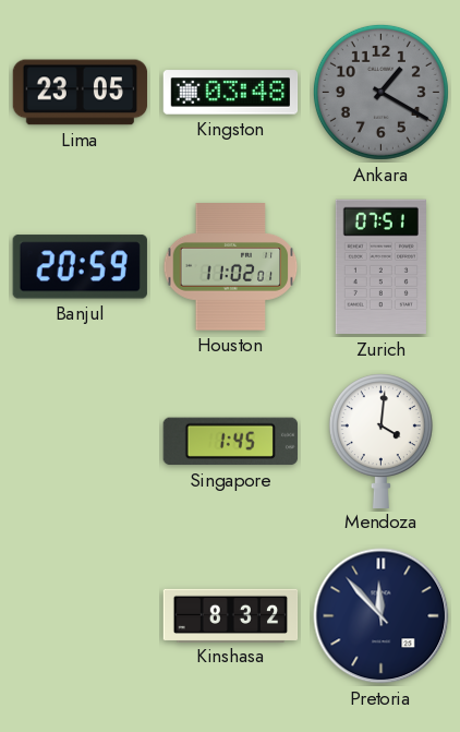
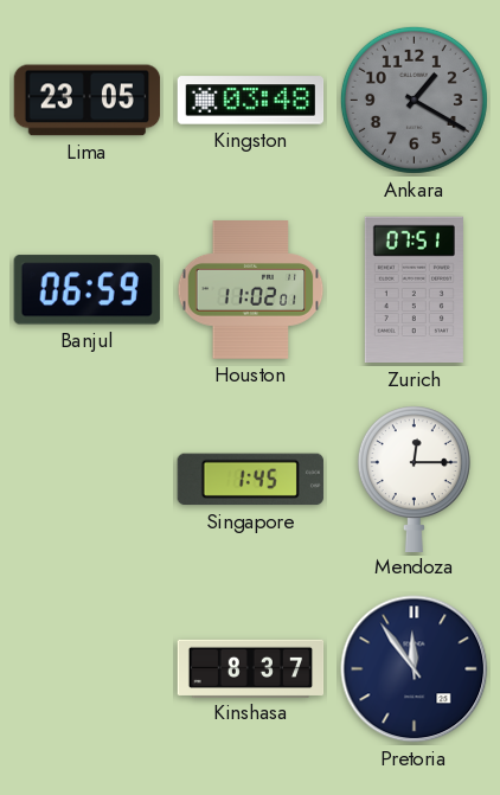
Banjul: 20:59 -> 06:59
Mendoza: 4:01 -> 12:15
Kinshasa: 8:32 -> 8:37
Pretoria: 11:53 -> 11:54
